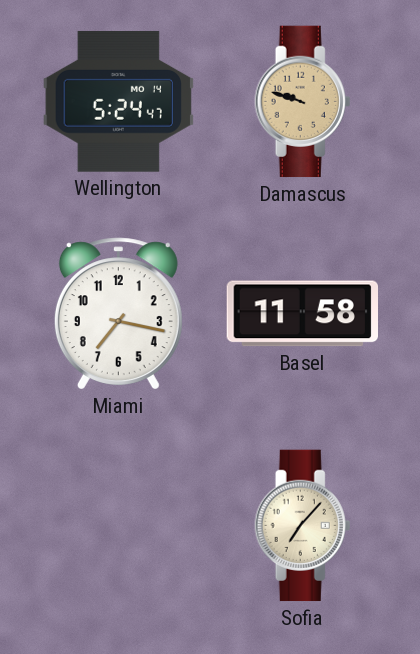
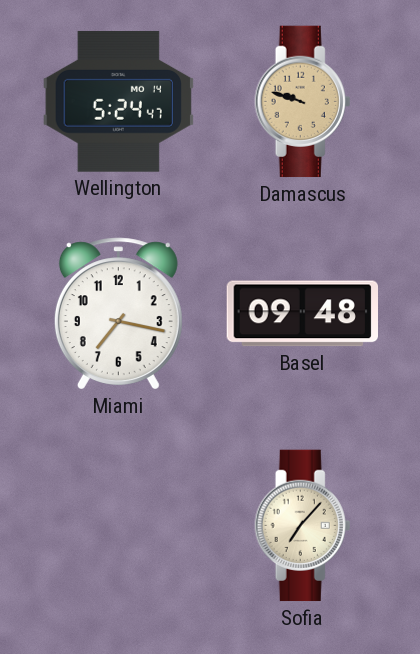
Basel: 11:58 -> 09:48
